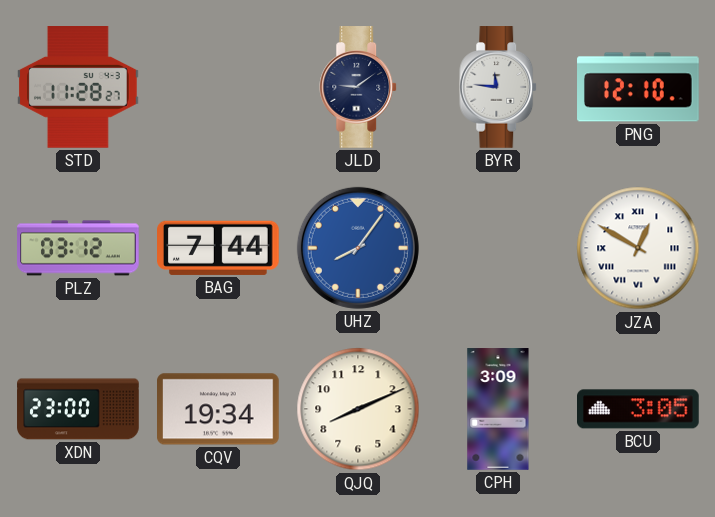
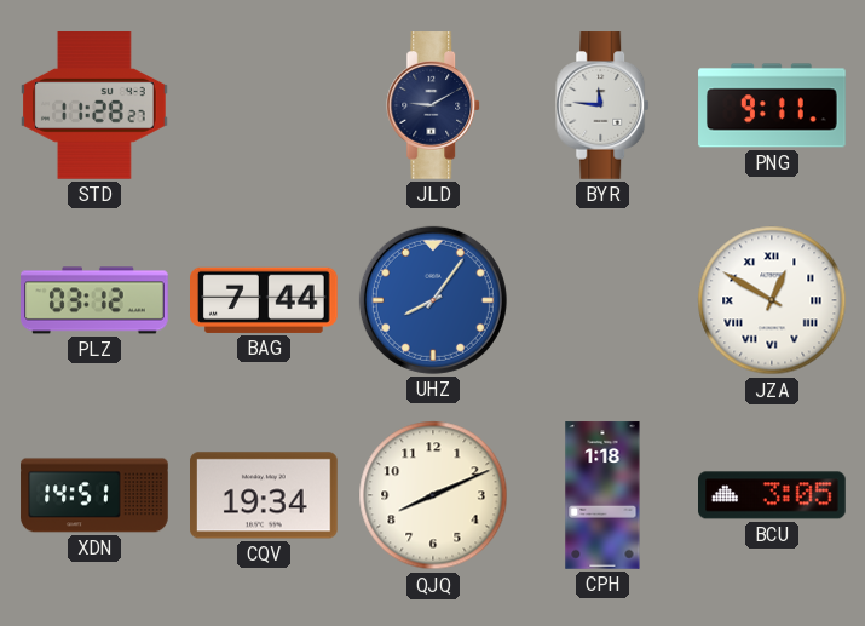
JLD: 9:09 -> 9:10
PNG: 12:10 -> 9:11
XDN: 23:00 -> 14:51
CPH: 3:09 -> 1:18
